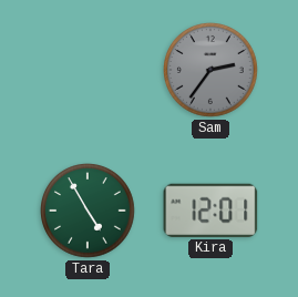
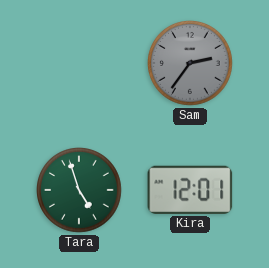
Tara: 4:55 -> 4:57
